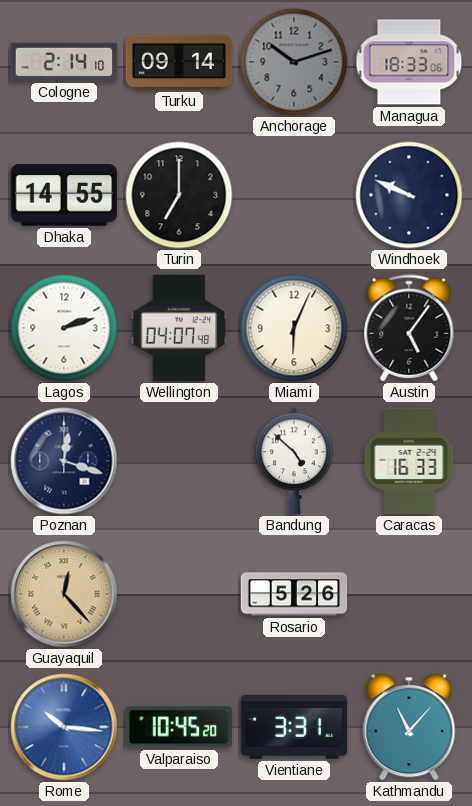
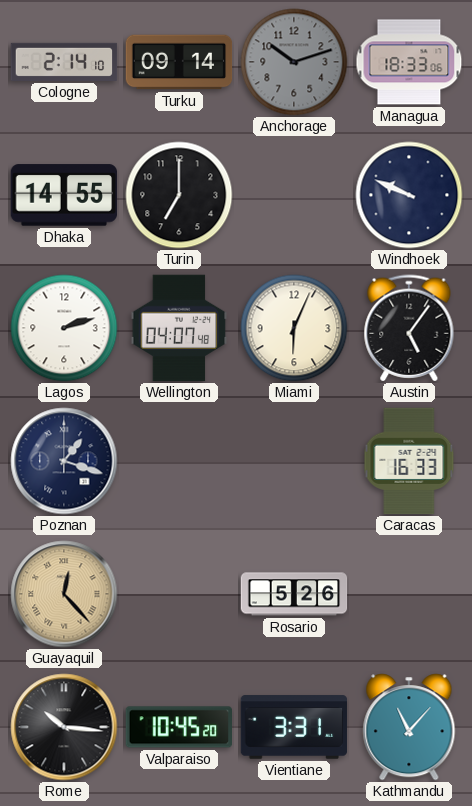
Poznan: 12:18 -> 1:18
Bandung: 4:52 -> none
Rome dial: blue -> black
